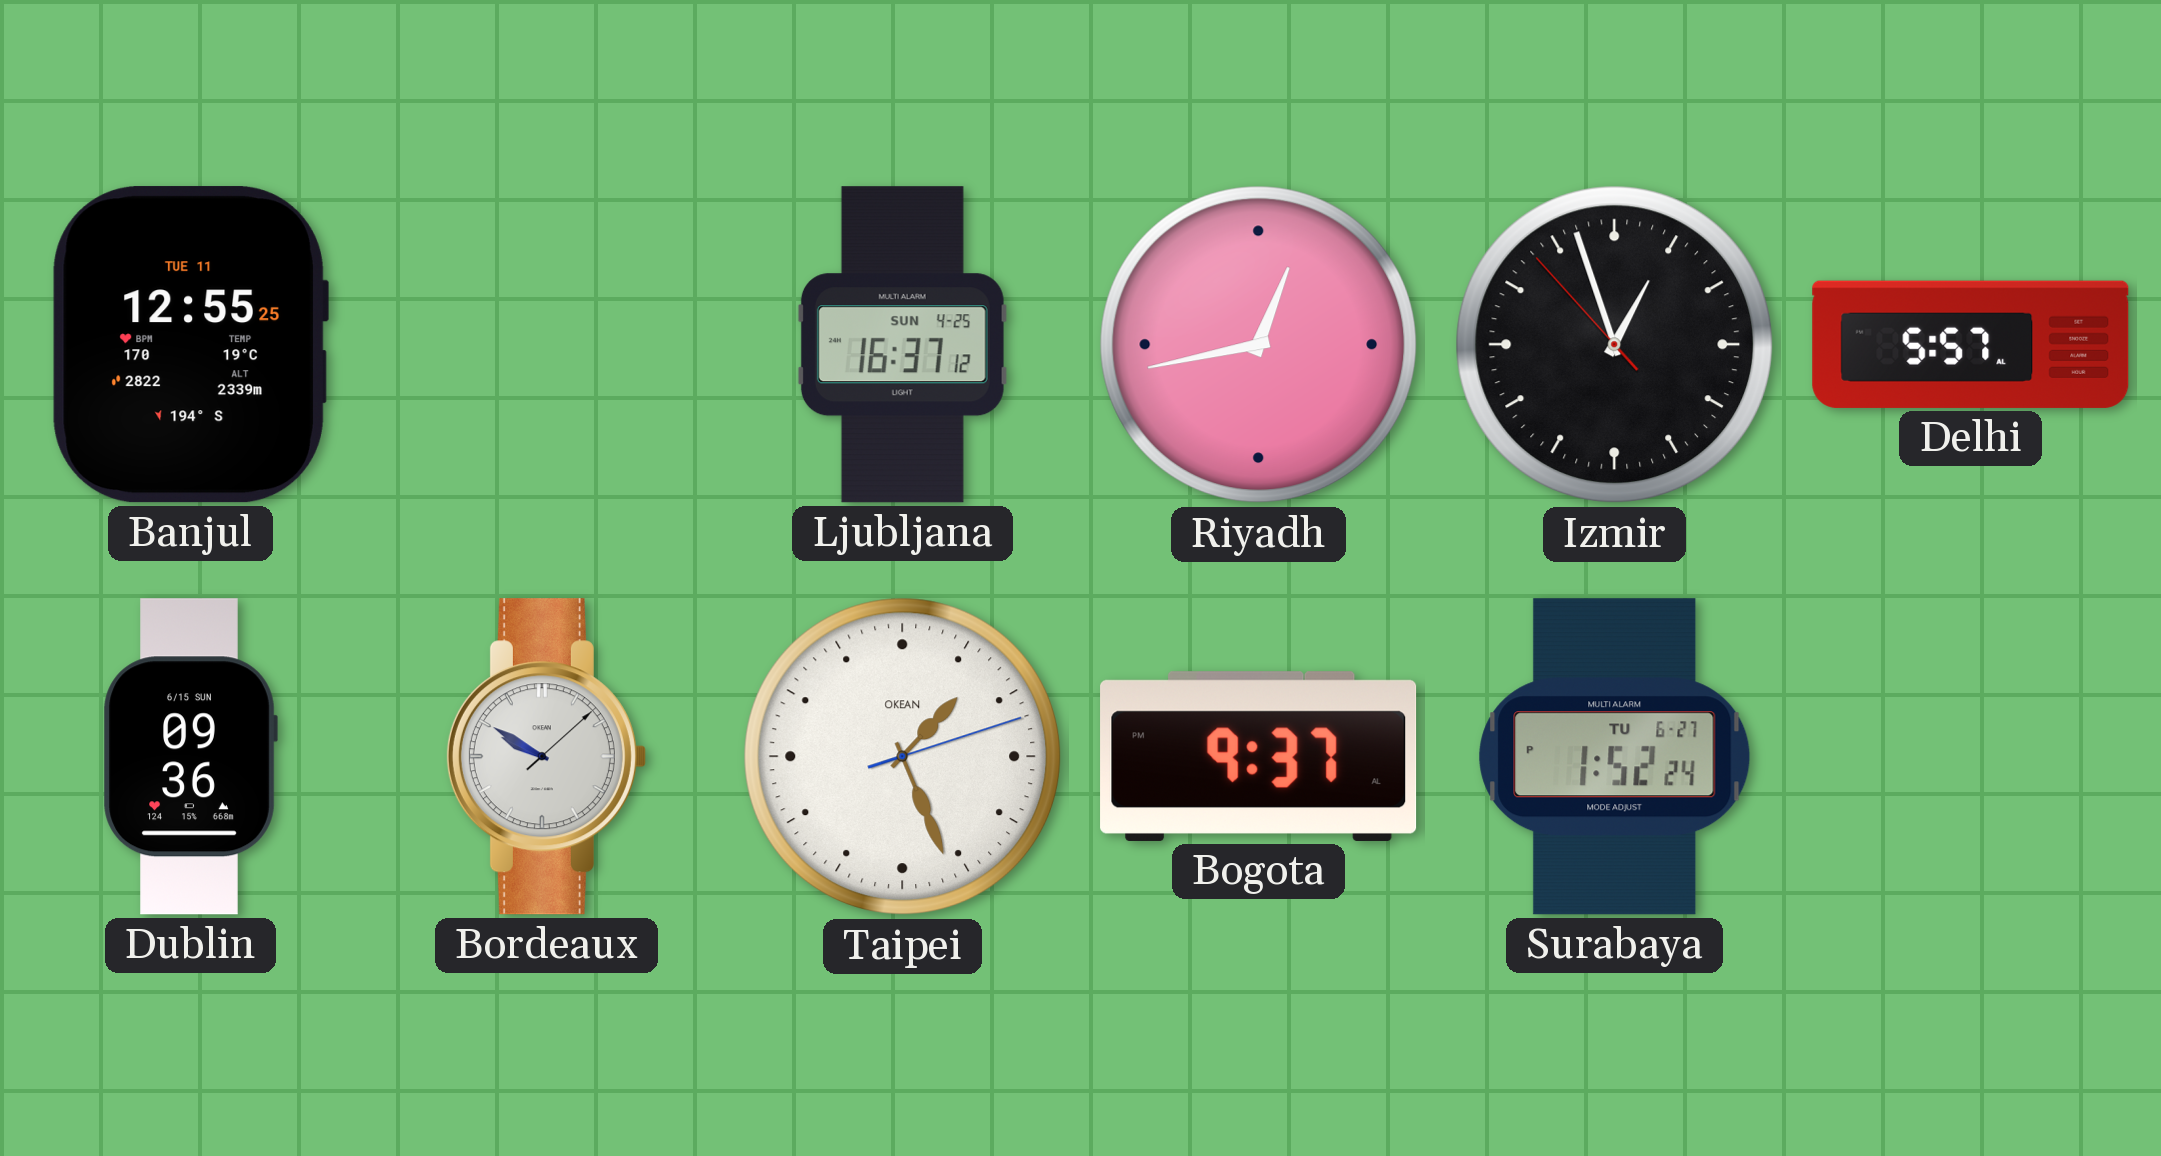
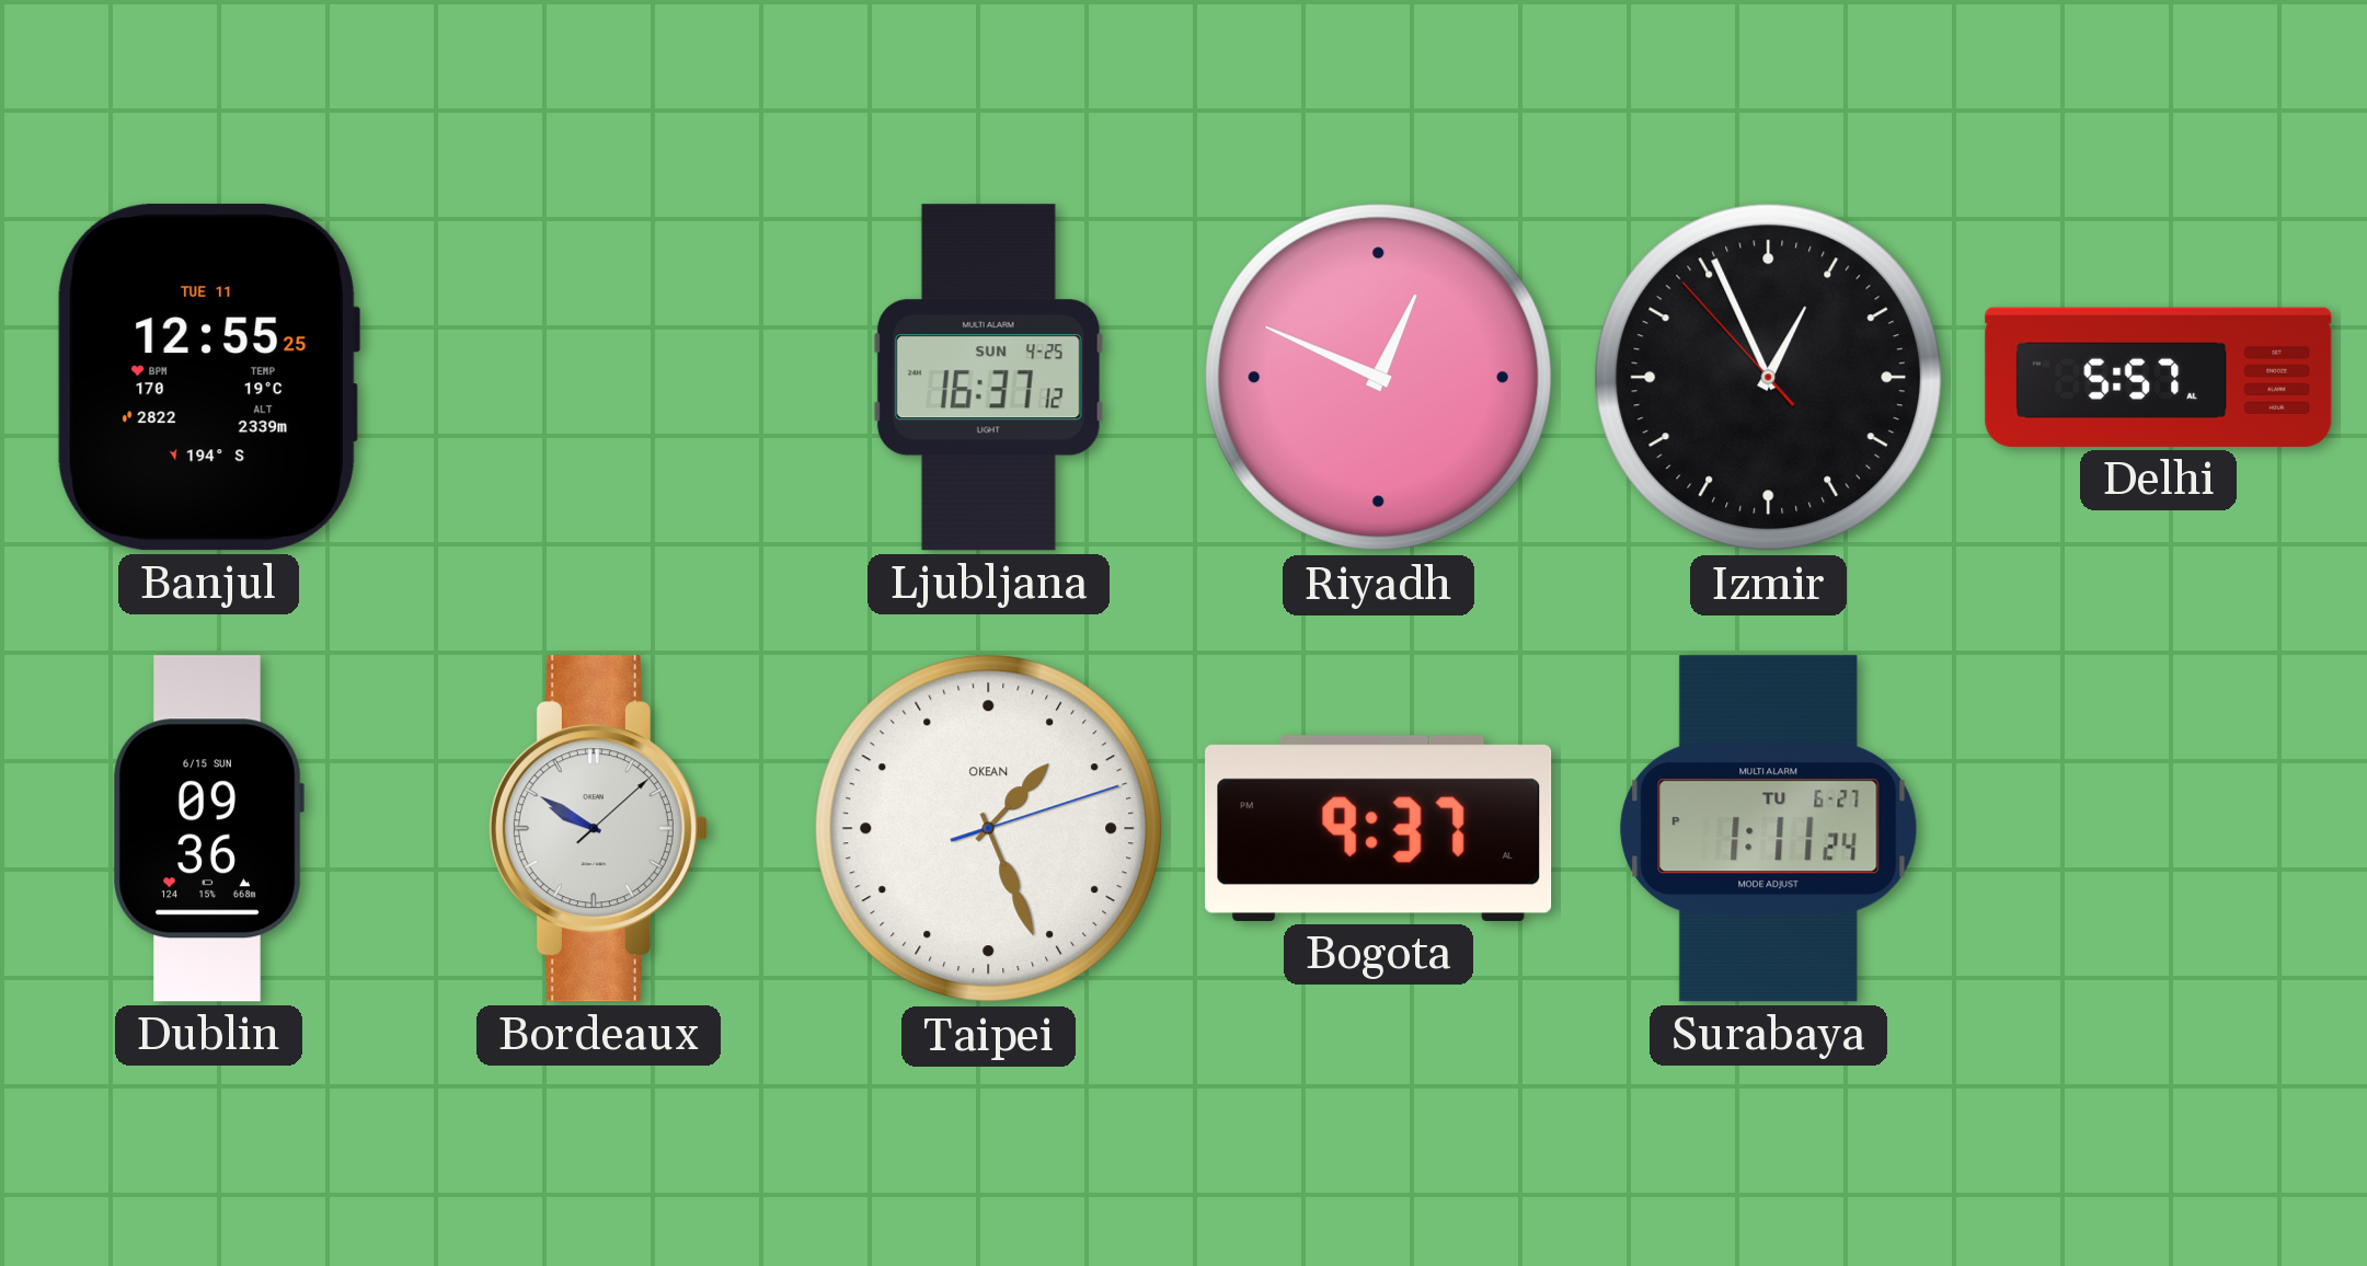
Riyadh: 12:43 -> 12:49
Izmir: 12:56 -> 12:55
Surabaya: 1:52 -> 1:11
